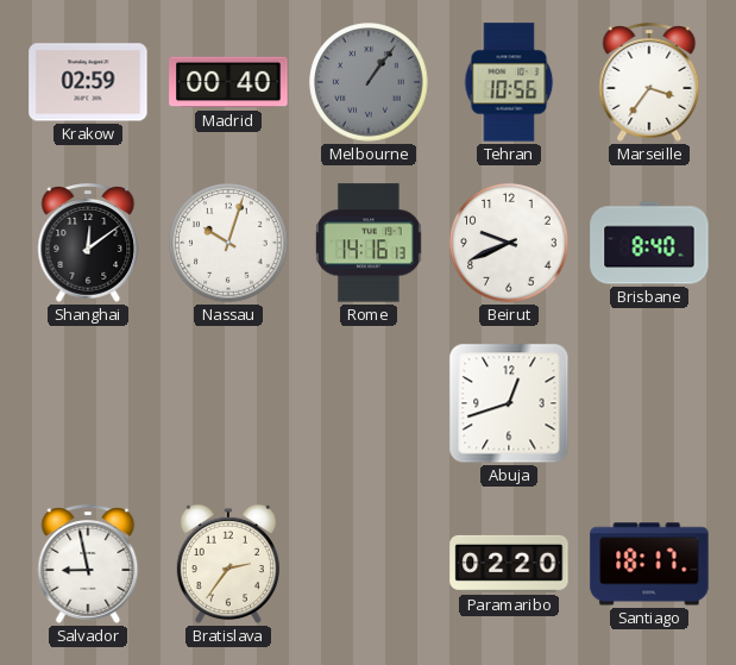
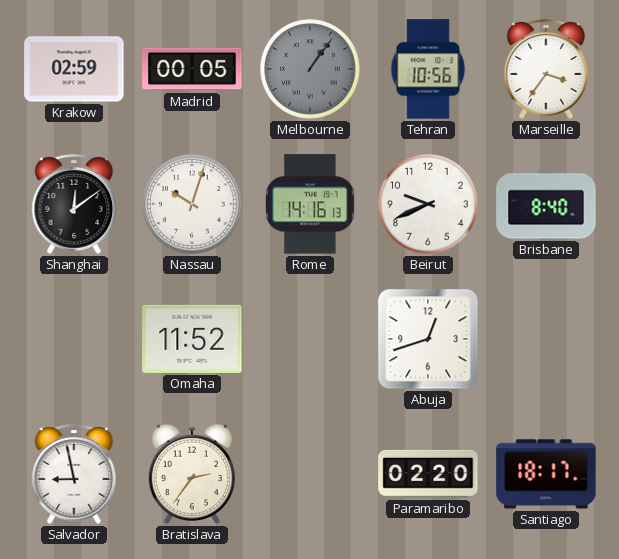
Madrid: 00:40 -> 00:05
Omaha: none -> 11:52
